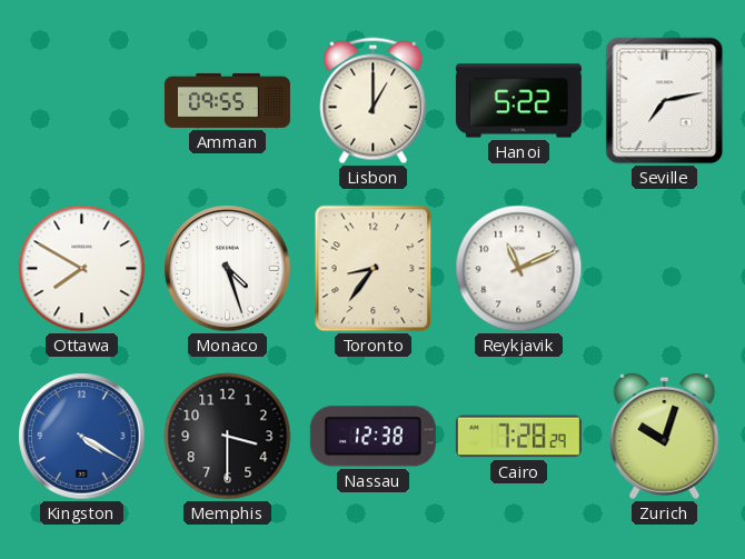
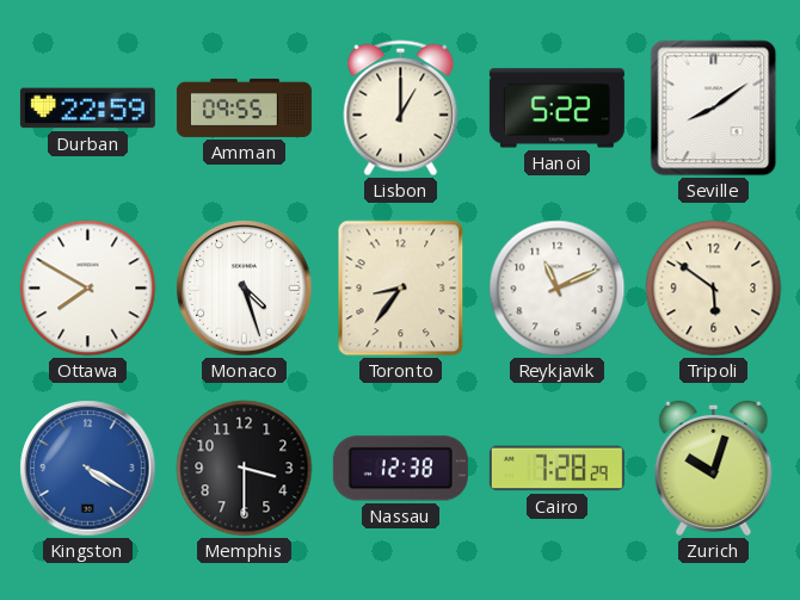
Durban: none -> 22:59
Seville: 7:13 -> 8:09
Tripoli: none -> 5:51
